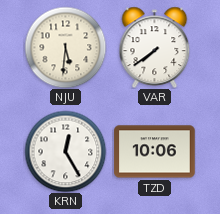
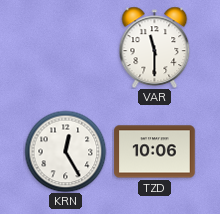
NJU: 5:31 -> none
VAR: 7:39 -> 11:30
